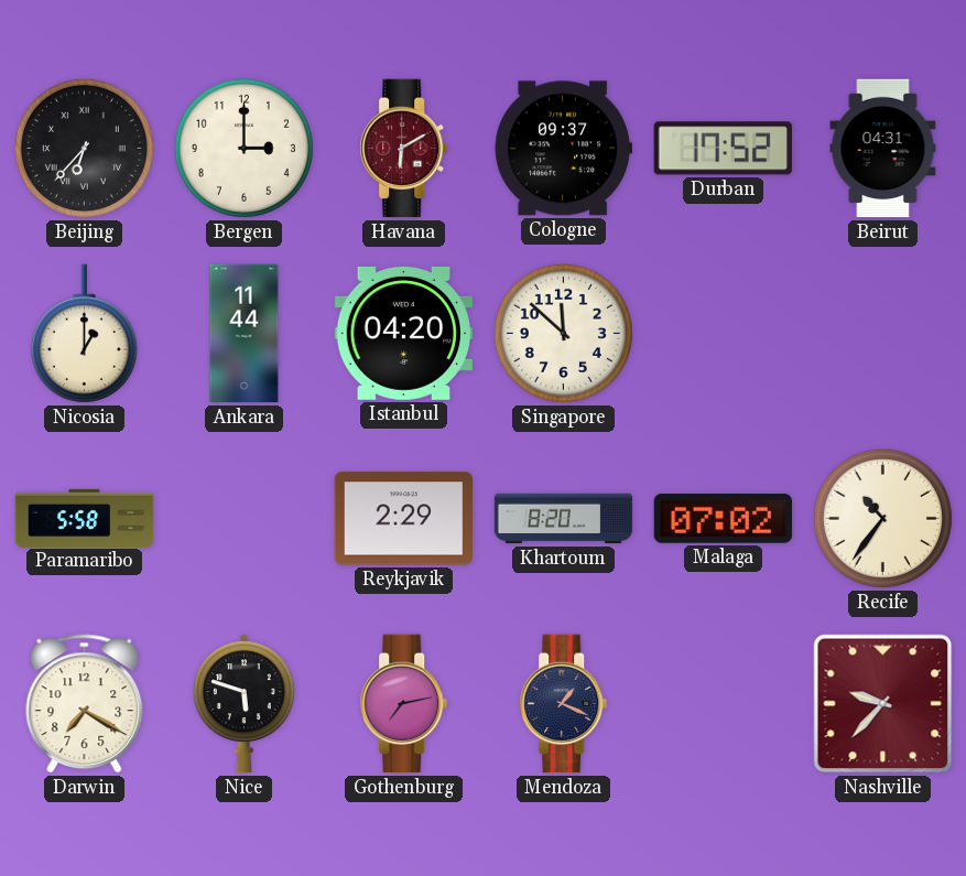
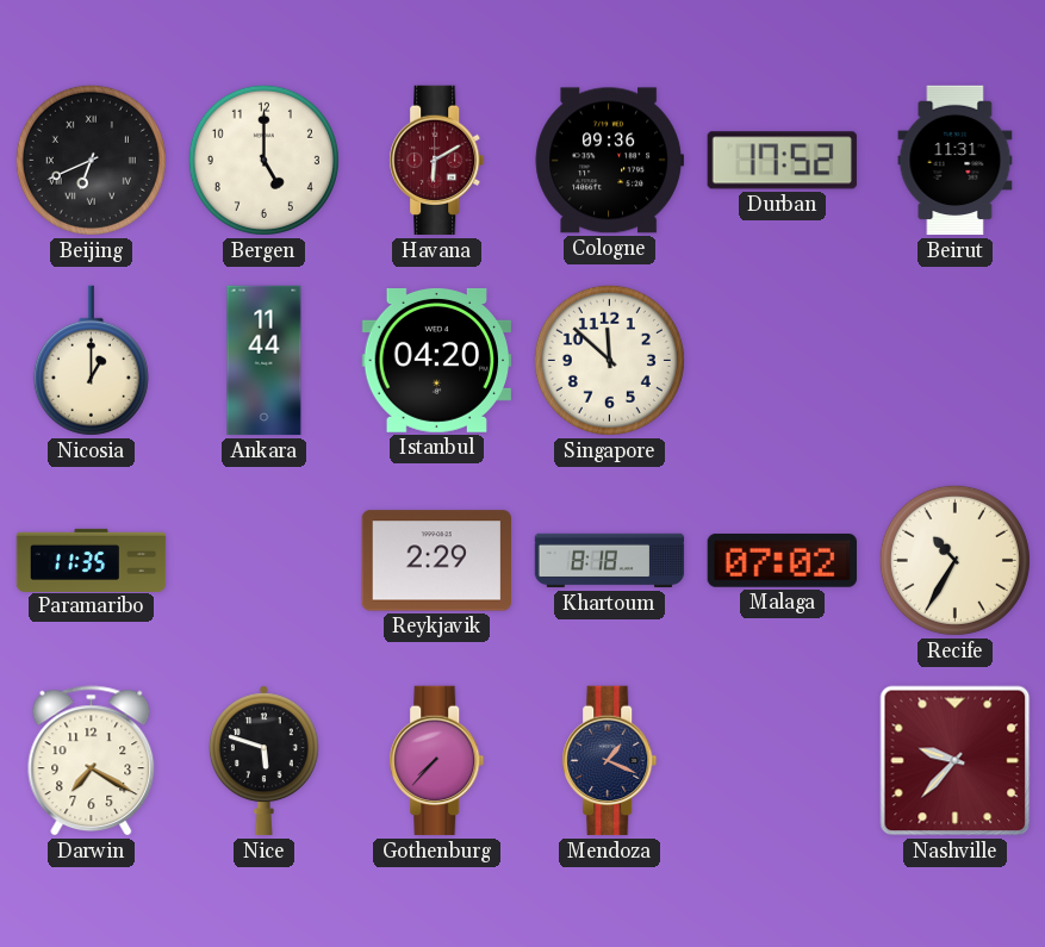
Beijing: 6:37 -> 6:41
Bergen: 3:00 -> 5:00
Cologne: 09:37 -> 09:36
Beirut: 04:31 -> 11:31
Paramaribo: 5:58 -> 11:35
Khartoum: 8:20 -> 8:18
Recife: 10:36 -> 10:35
Gothenburg: 7:13 -> 7:37
